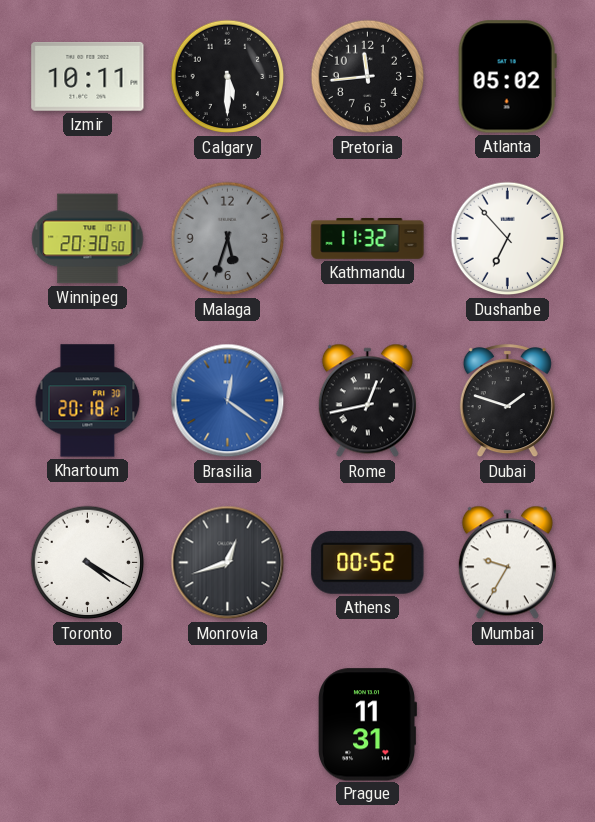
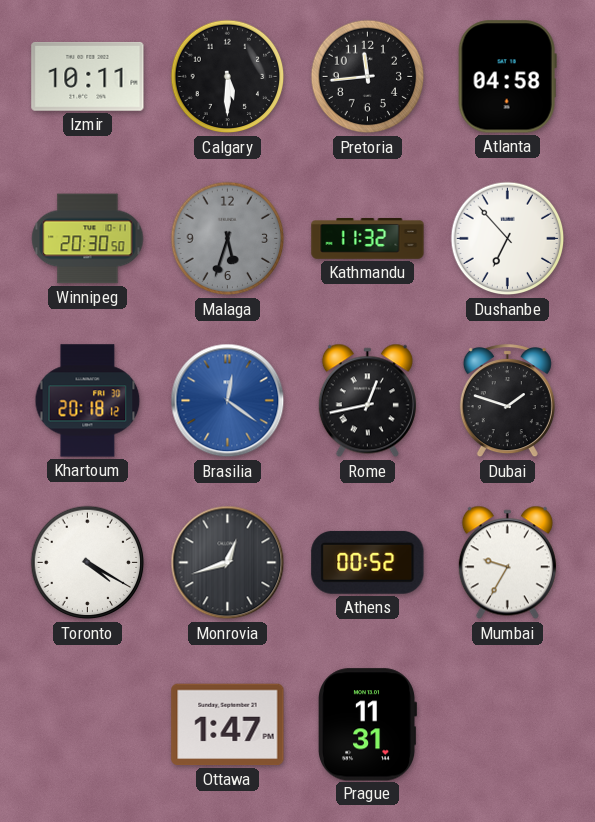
Atlanta: 05:02 -> 04:58
Ottawa: none -> 1:47
